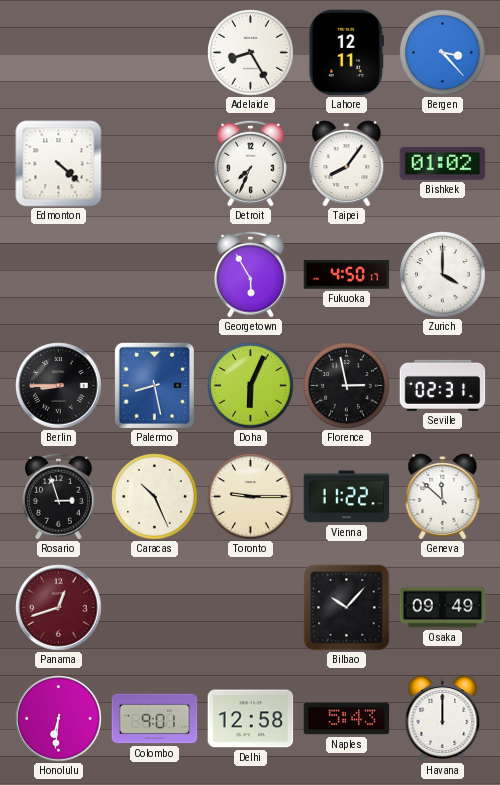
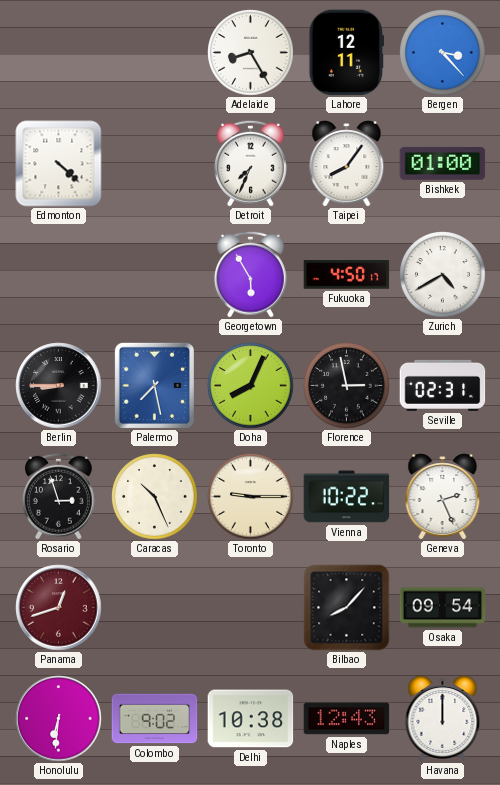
Bishkek: 01:02 -> 01:00
Zurich: 4:00 -> 4:40
Palermo: 8:28 -> 7:28
Doha: 6:04 -> 8:04
Vienna: 11:22 -> 10:22
Geneva: 11:52 -> 2:26
Bilbao: 10:07 -> 8:07
Osaka: 09:49 -> 09:54
Colombo: 9:01 -> 9:02
Delhi: 12:58 -> 10:38
Naples: 5:43 -> 12:43
